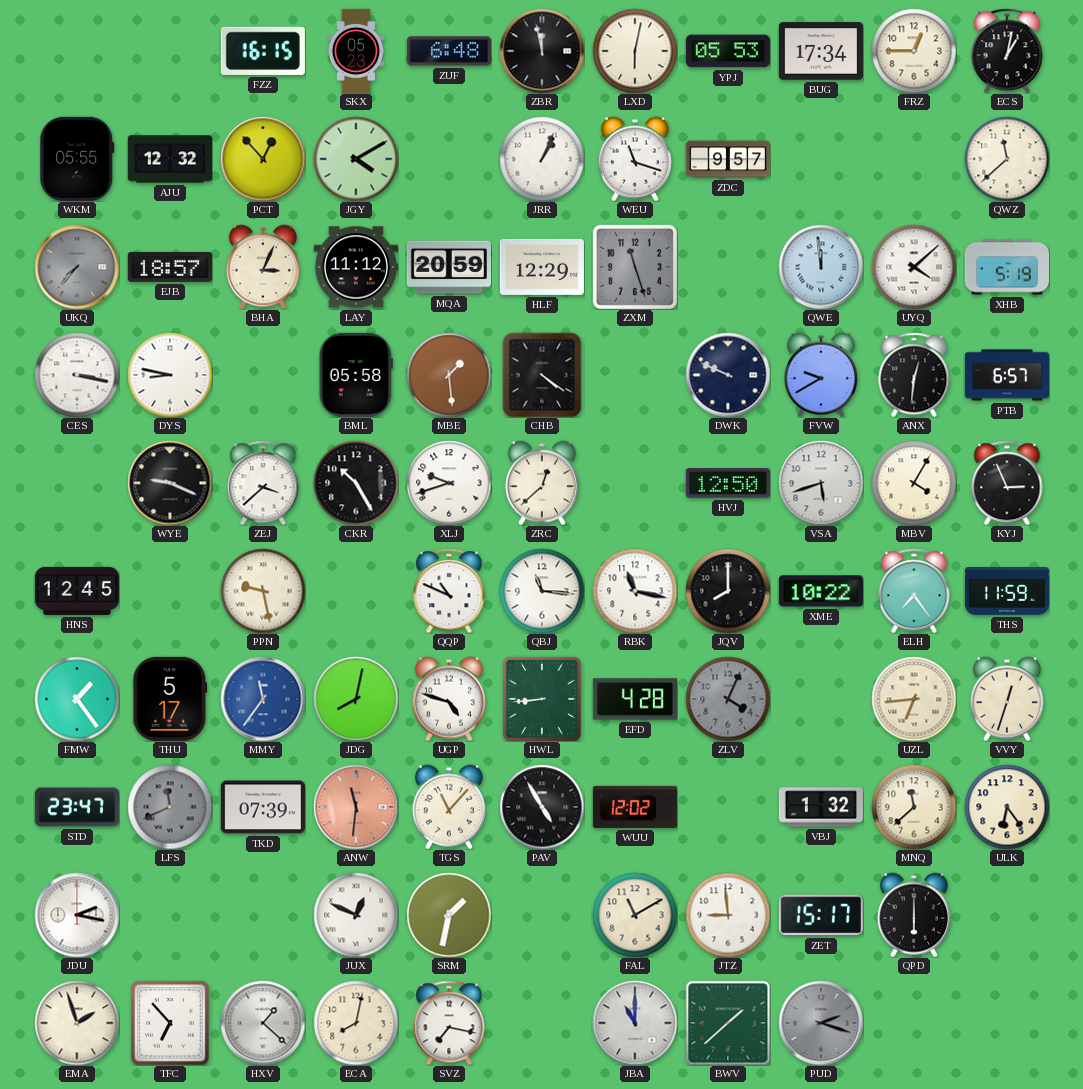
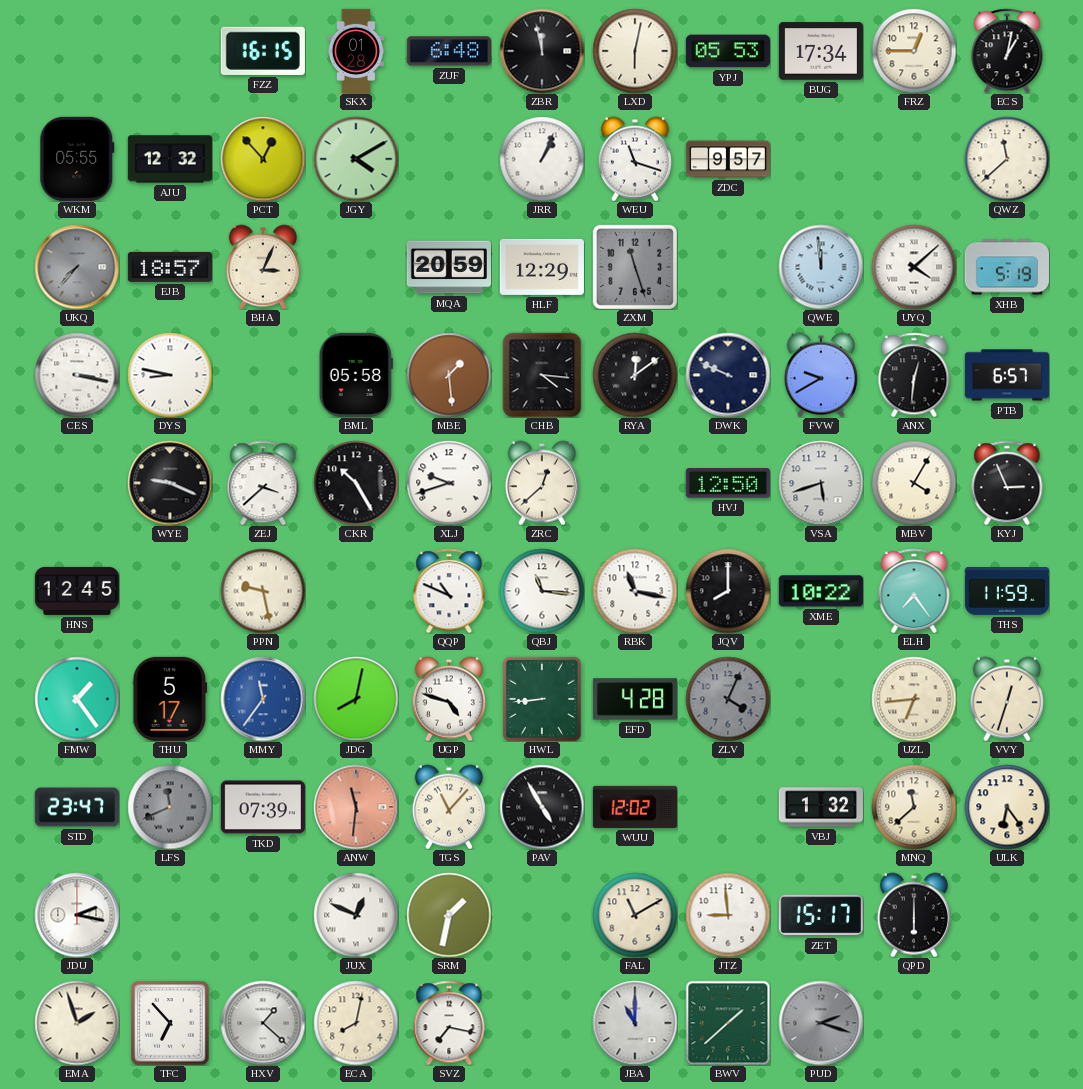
SKX: 05:23 -> 01:28
LAY: 11:12 -> none
CHB: 4:21 -> 4:16
RYA: none -> 12:09
